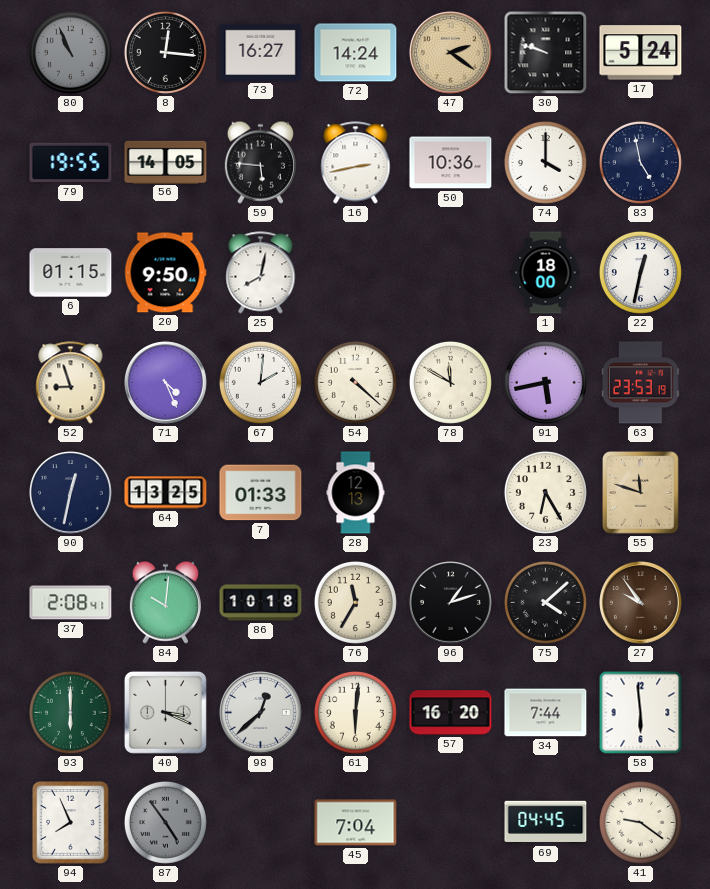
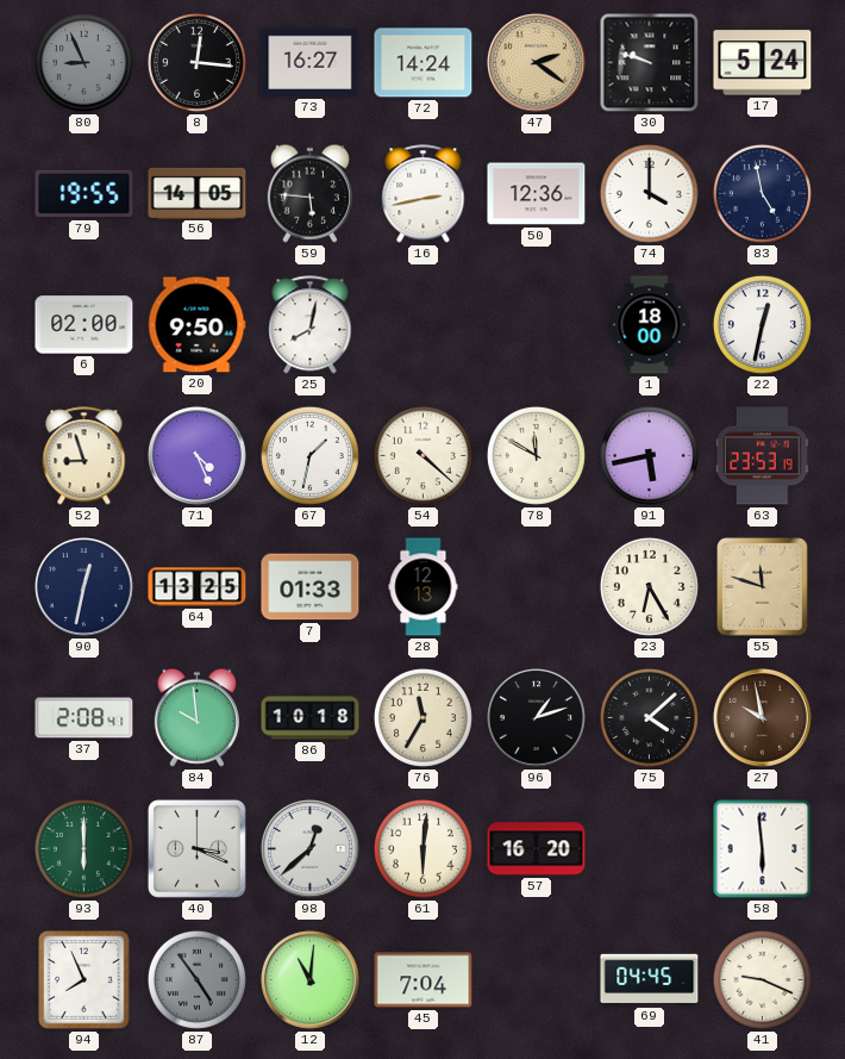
80: 10:56 -> 8:56
50: 10:36 -> 12:36
6: 01:15 -> 02:00
67: 2:01 -> 1:32
84: 10:01 -> 9:59
27: 9:54 -> 9:58
34: 7:44 -> none
12: none -> 11:01
41: 9:21 -> 9:19
